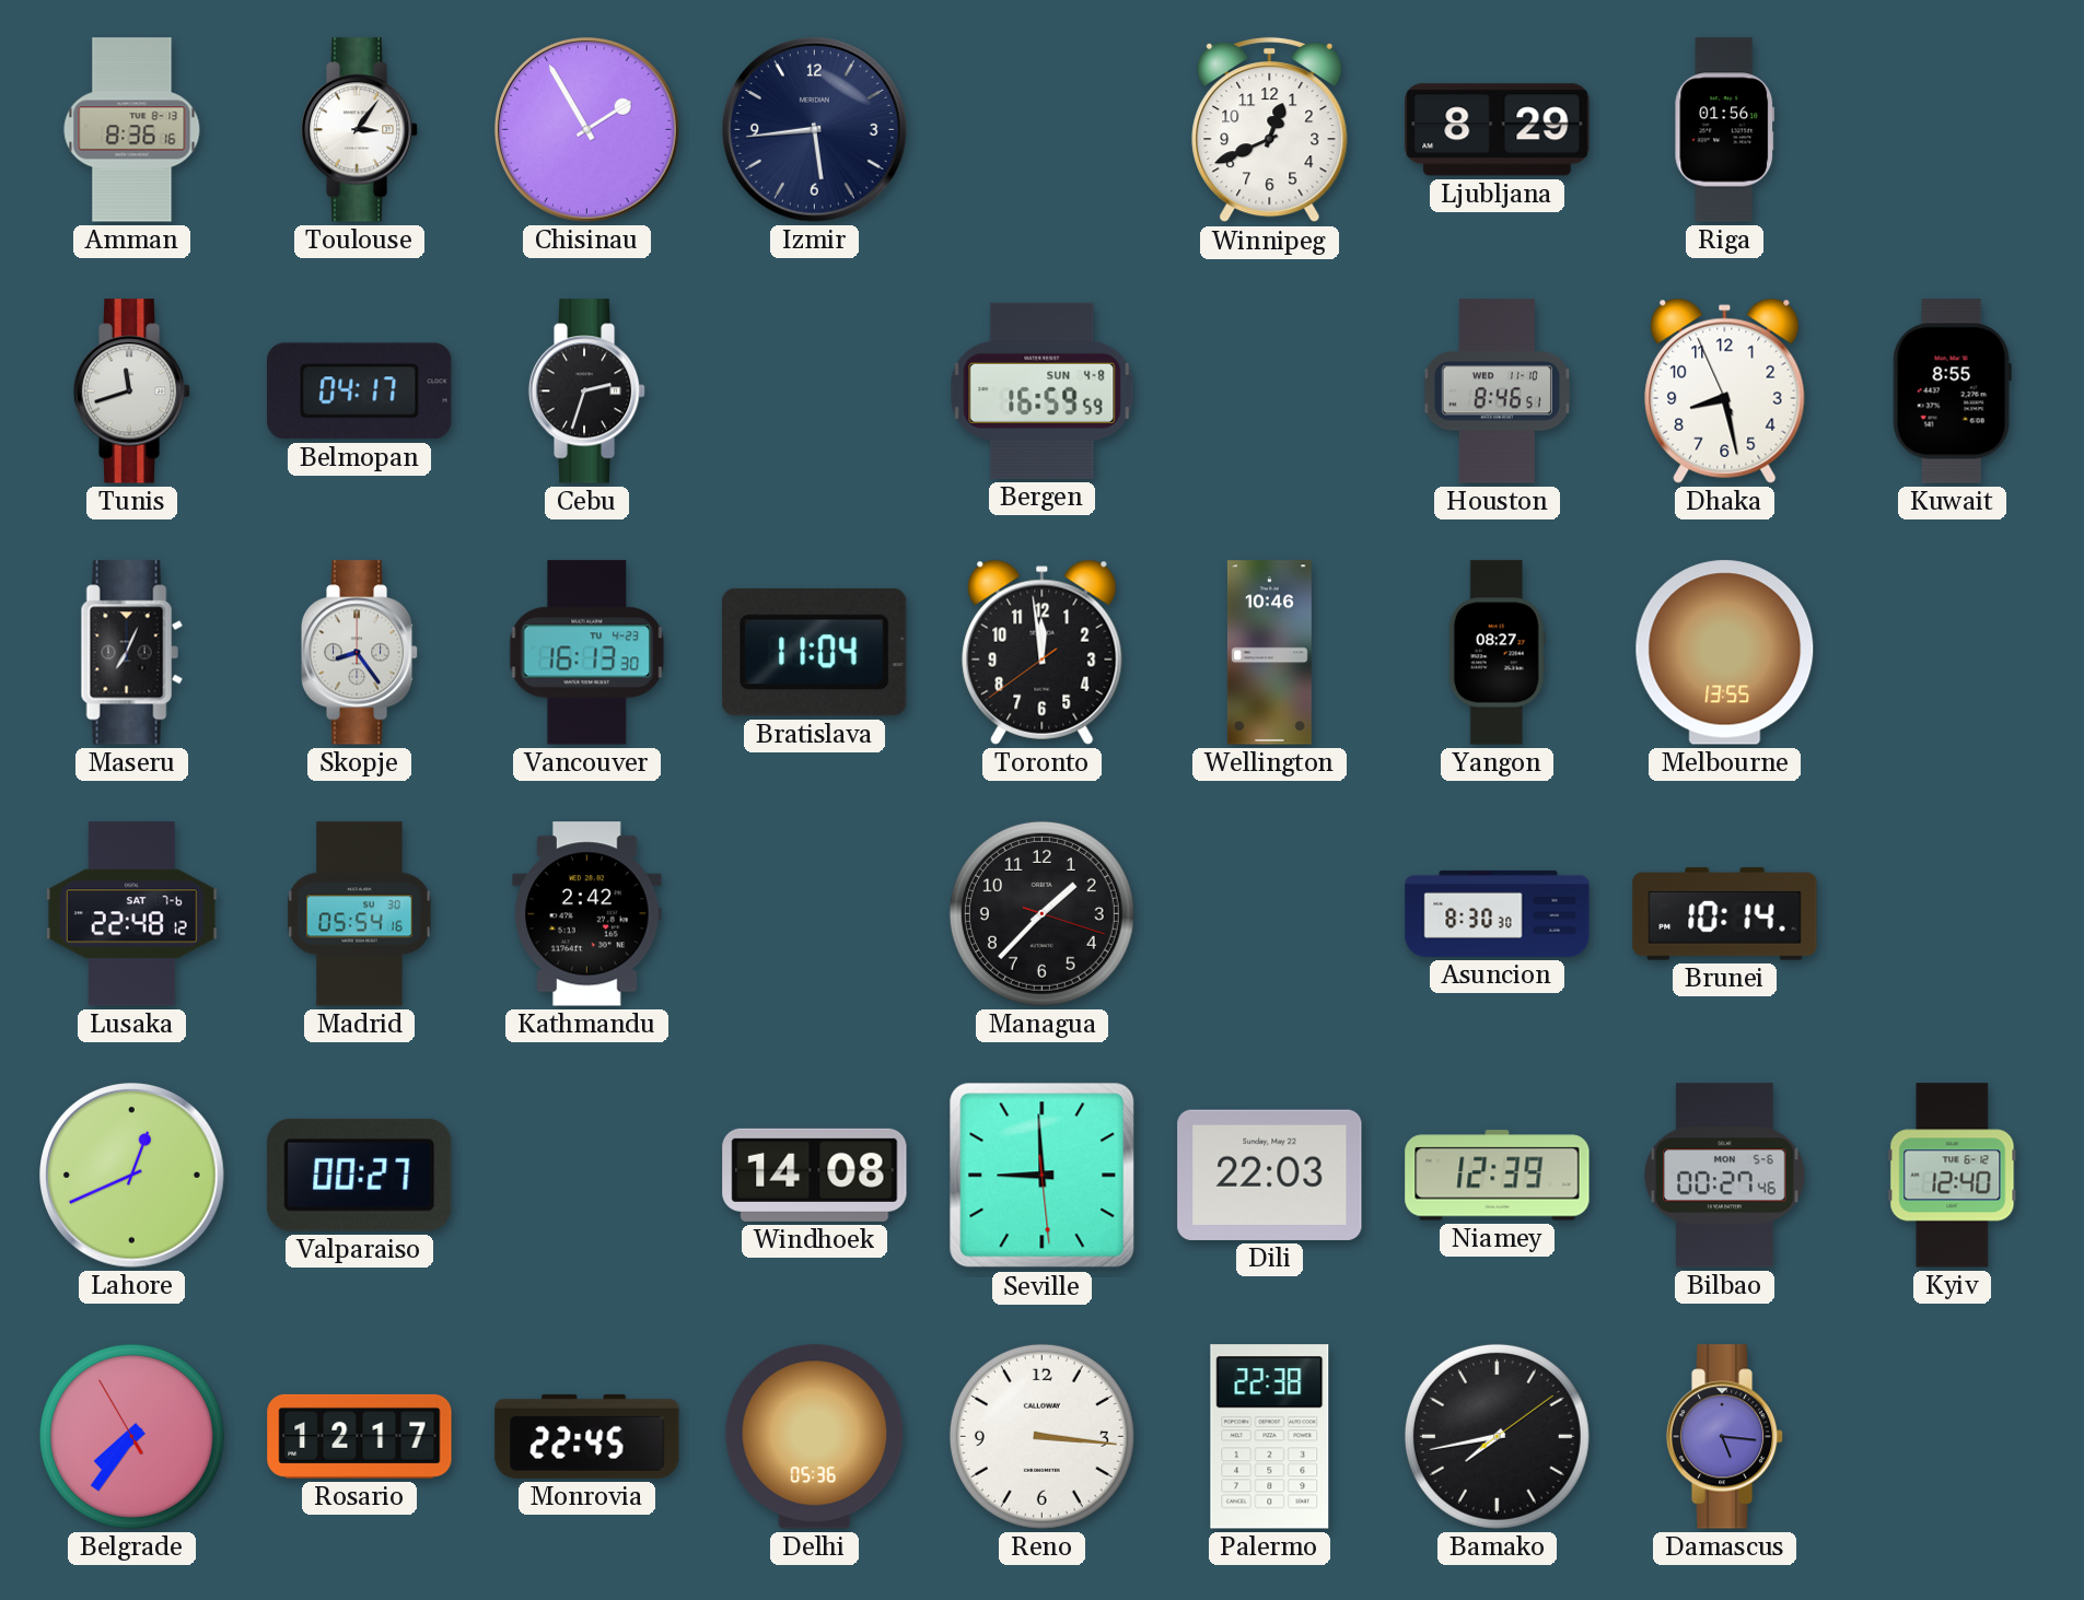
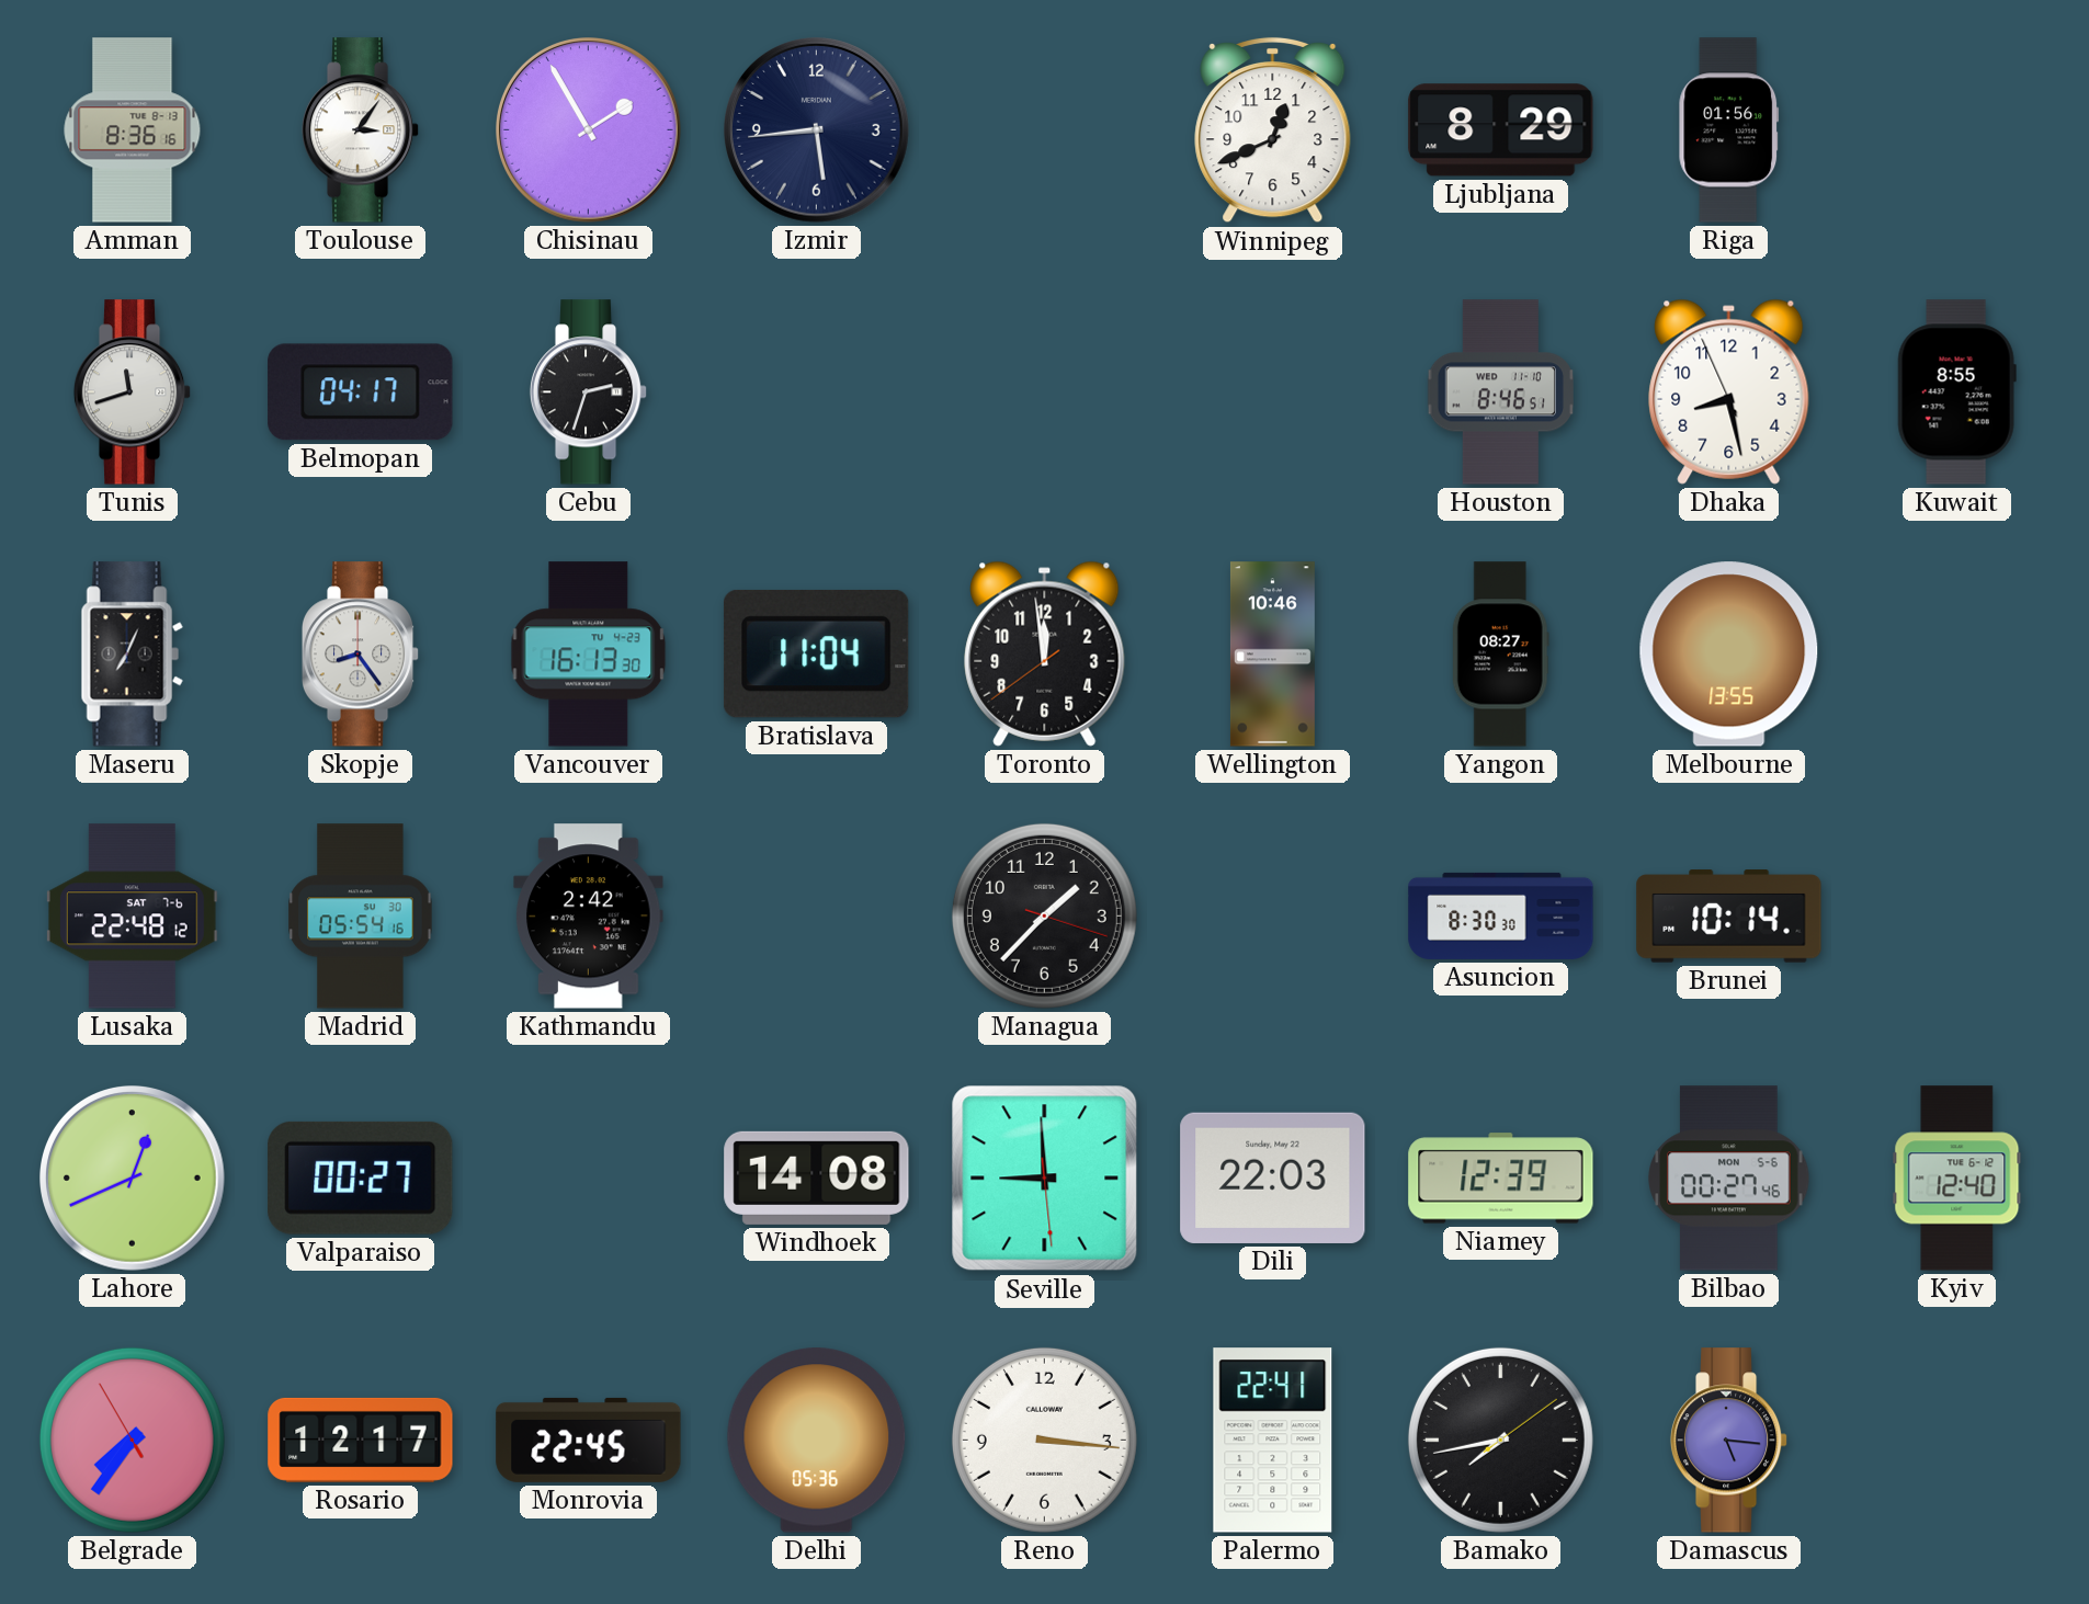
Bergen: 16:59 -> none
Palermo: 22:38 -> 22:41
